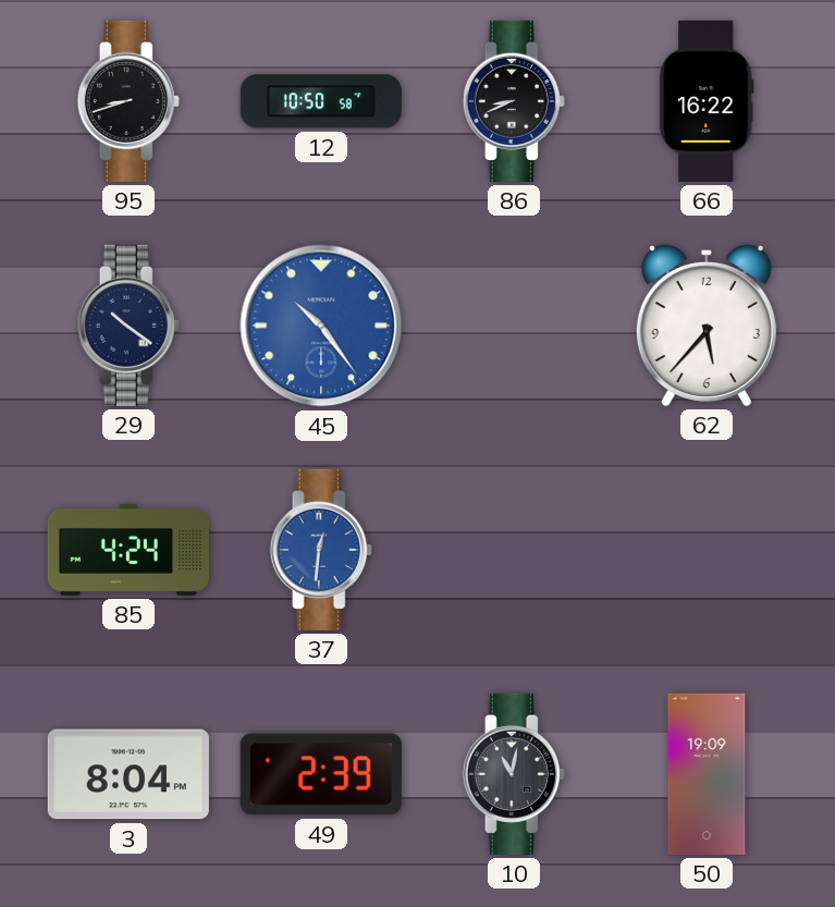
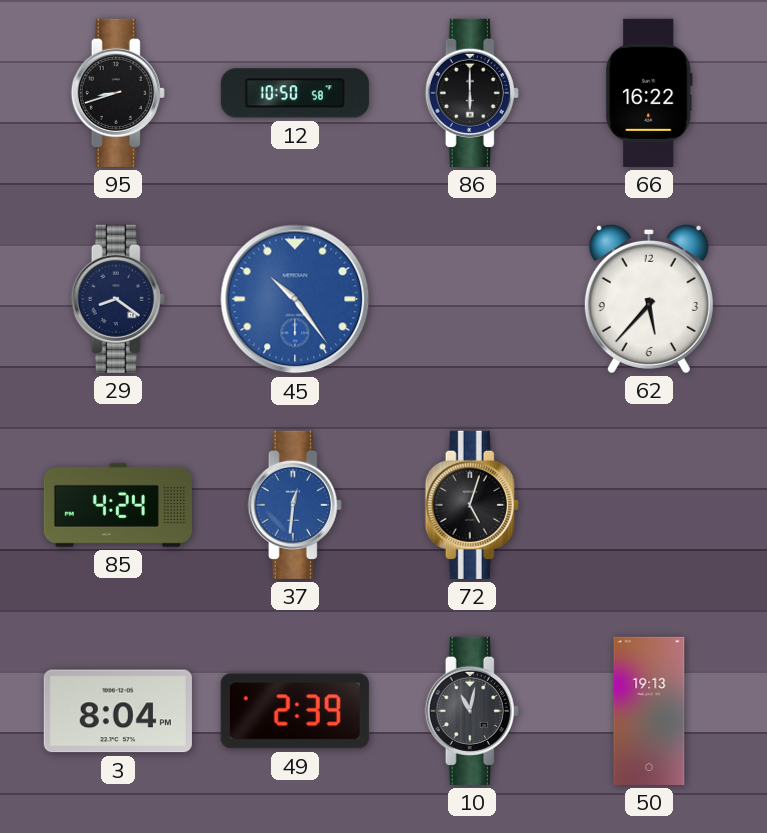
86: 8:41 -> 6:00
29: 10:21 -> 8:21
72: none -> 5:03
50: 19:09 -> 19:13
